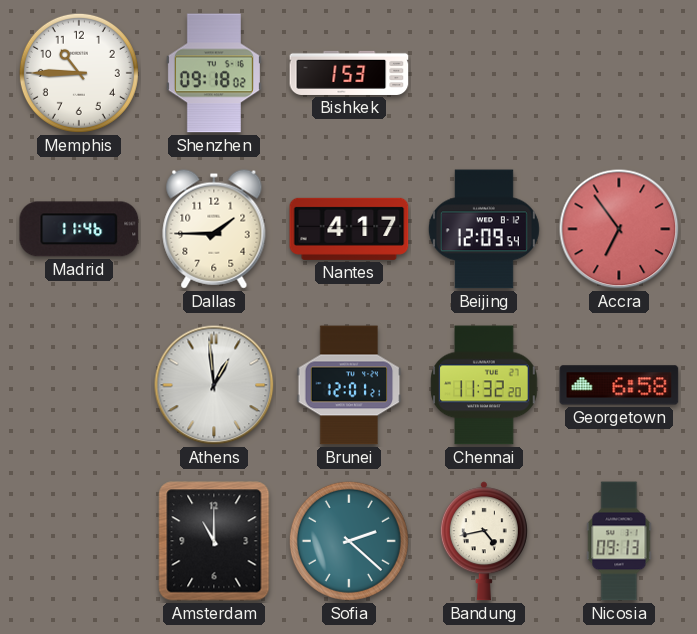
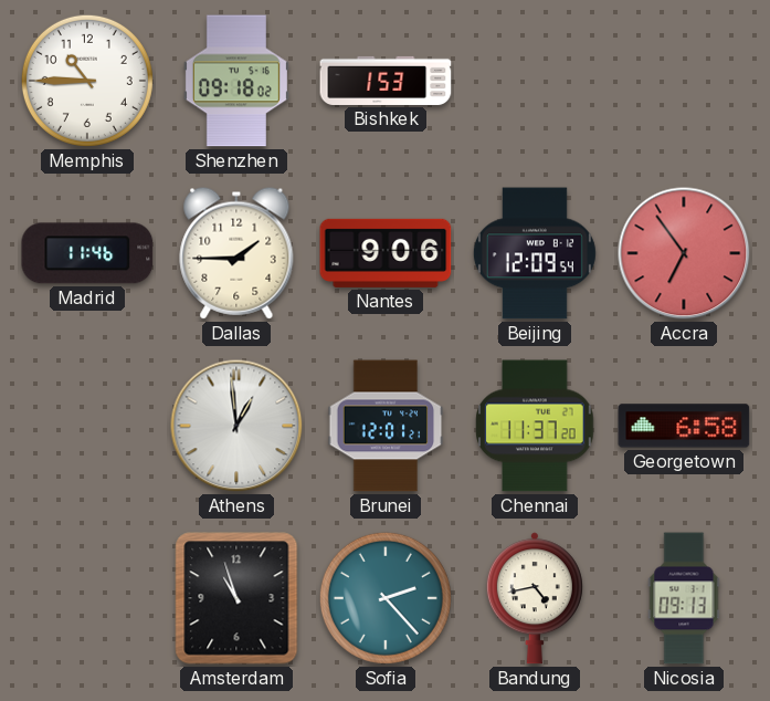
Nantes: 4:17 -> 9:06
Chennai: 11:32 -> 11:37
Amsterdam: 11:00 -> 10:57
Sofia: 2:22 -> 2:23
